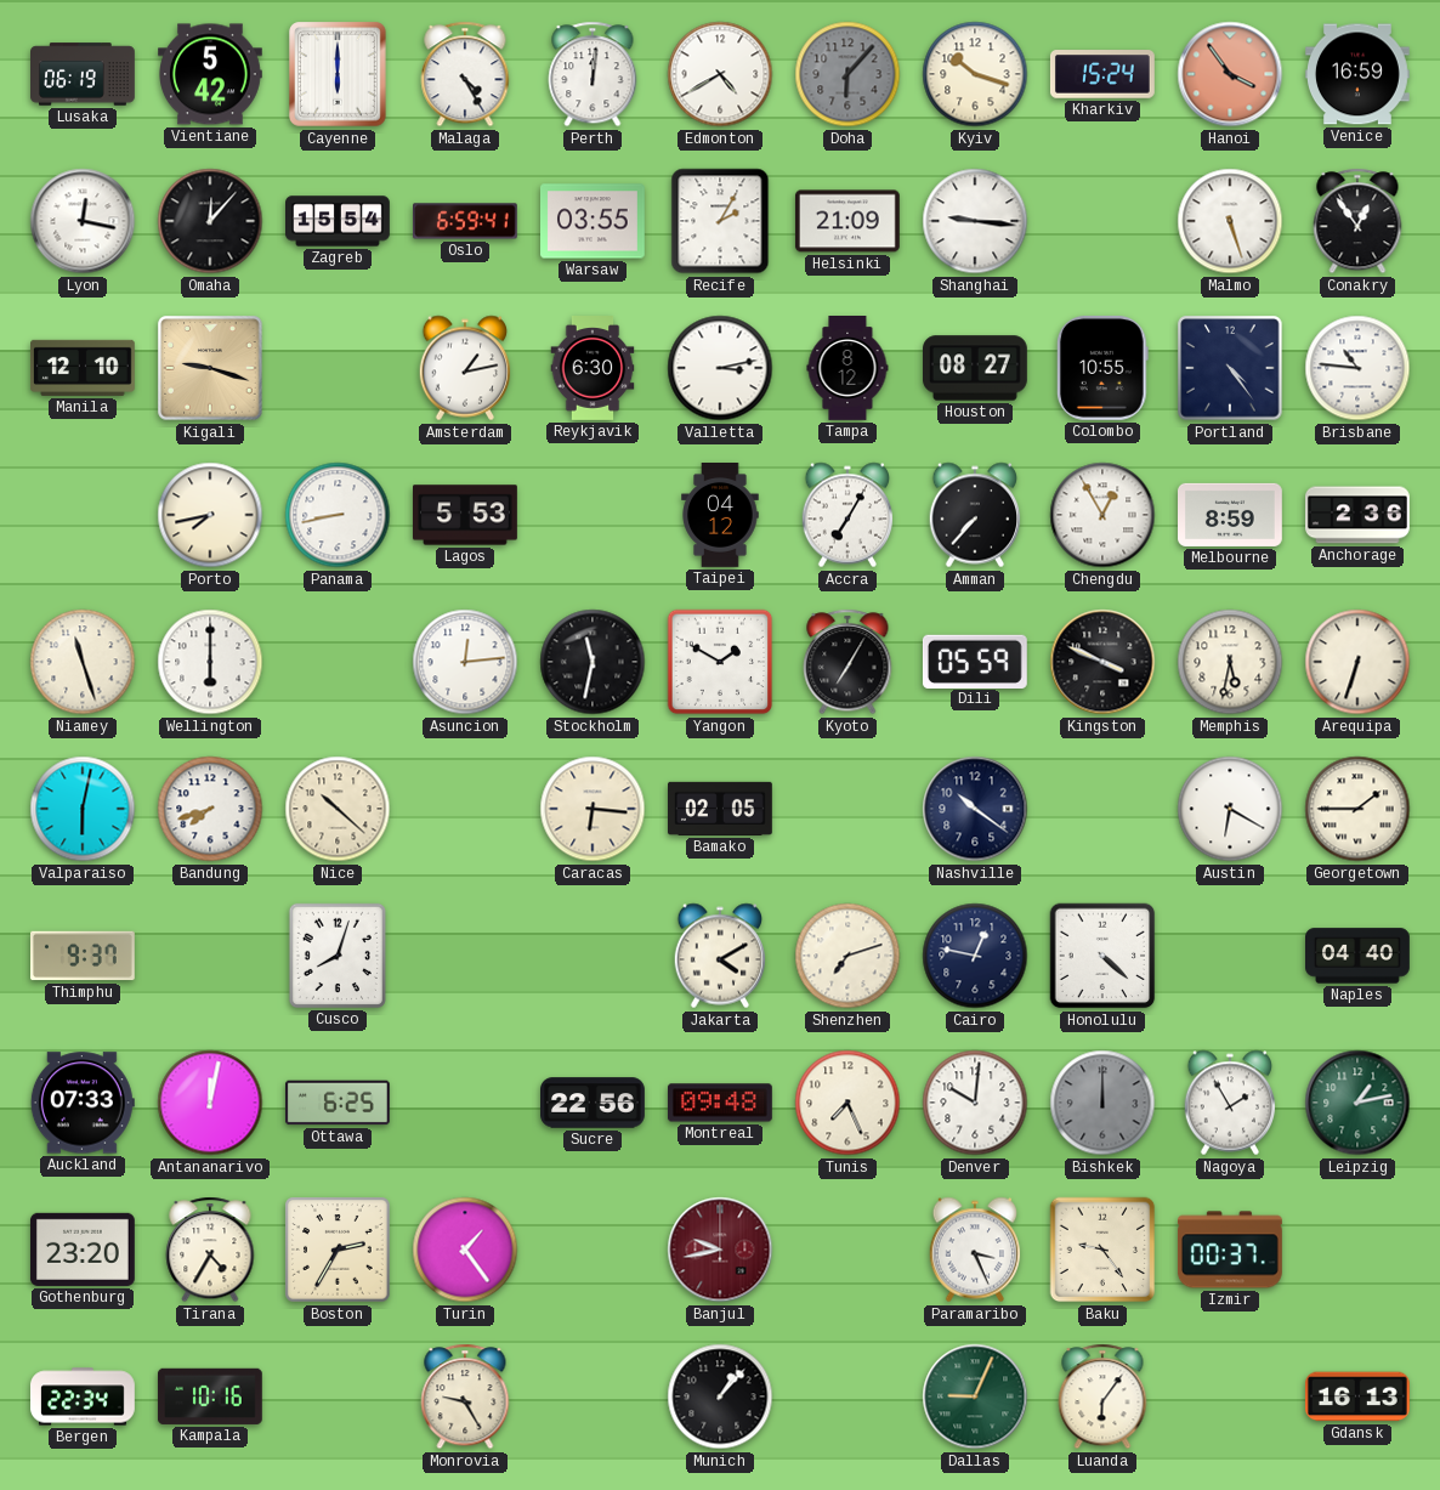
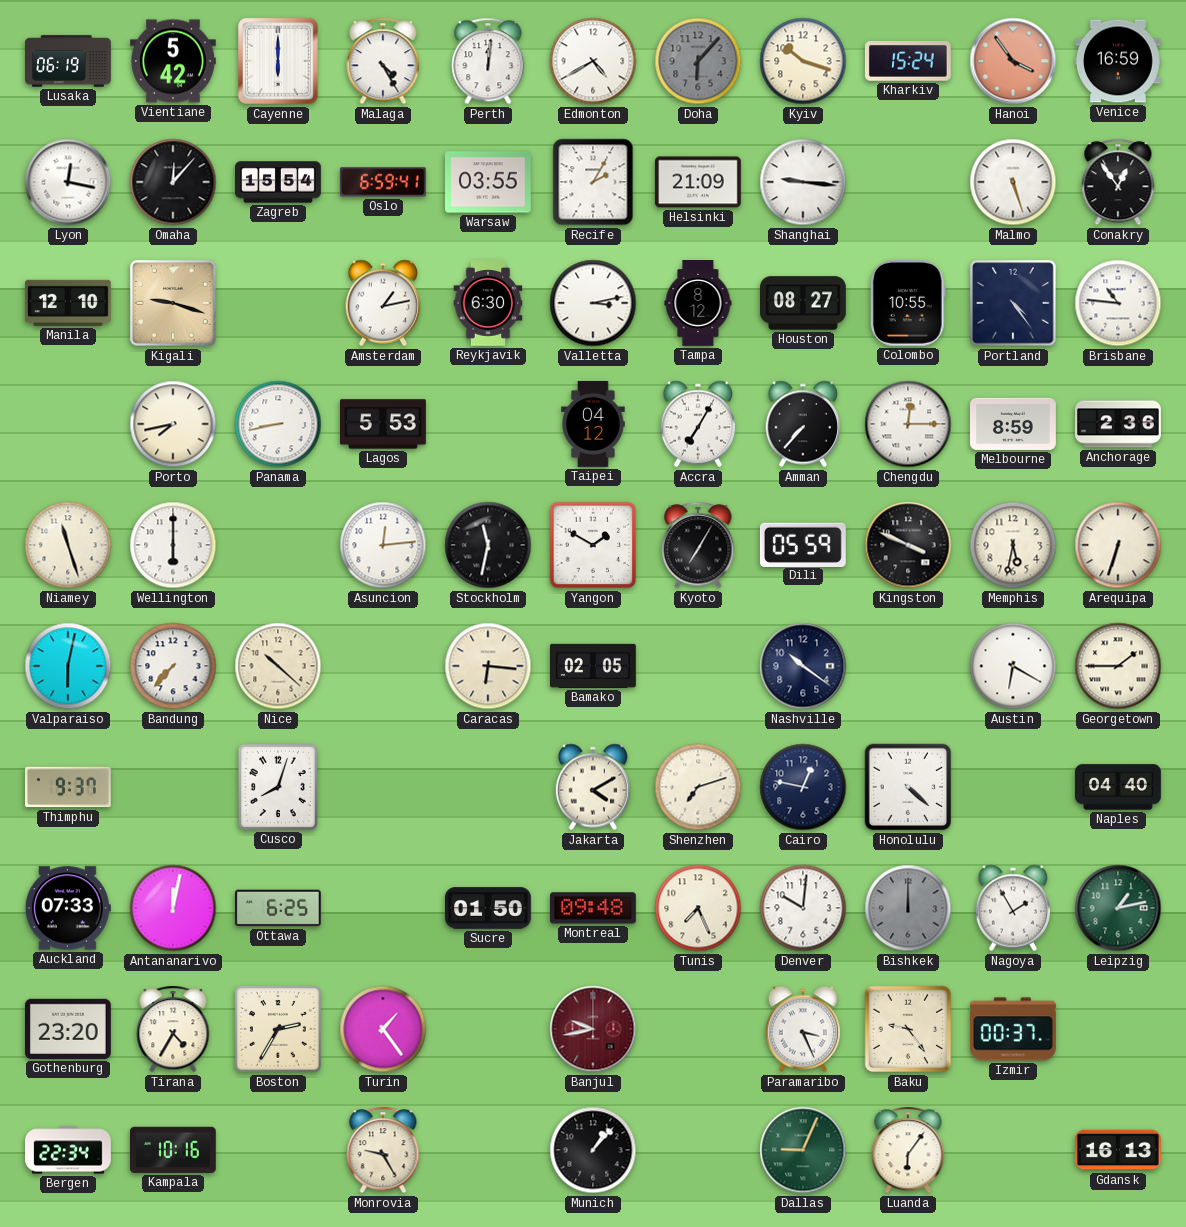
Chengdu: 12:55 -> 12:15
Bandung: 7:42 -> 7:37
Sucre: 22:56 -> 01:50
